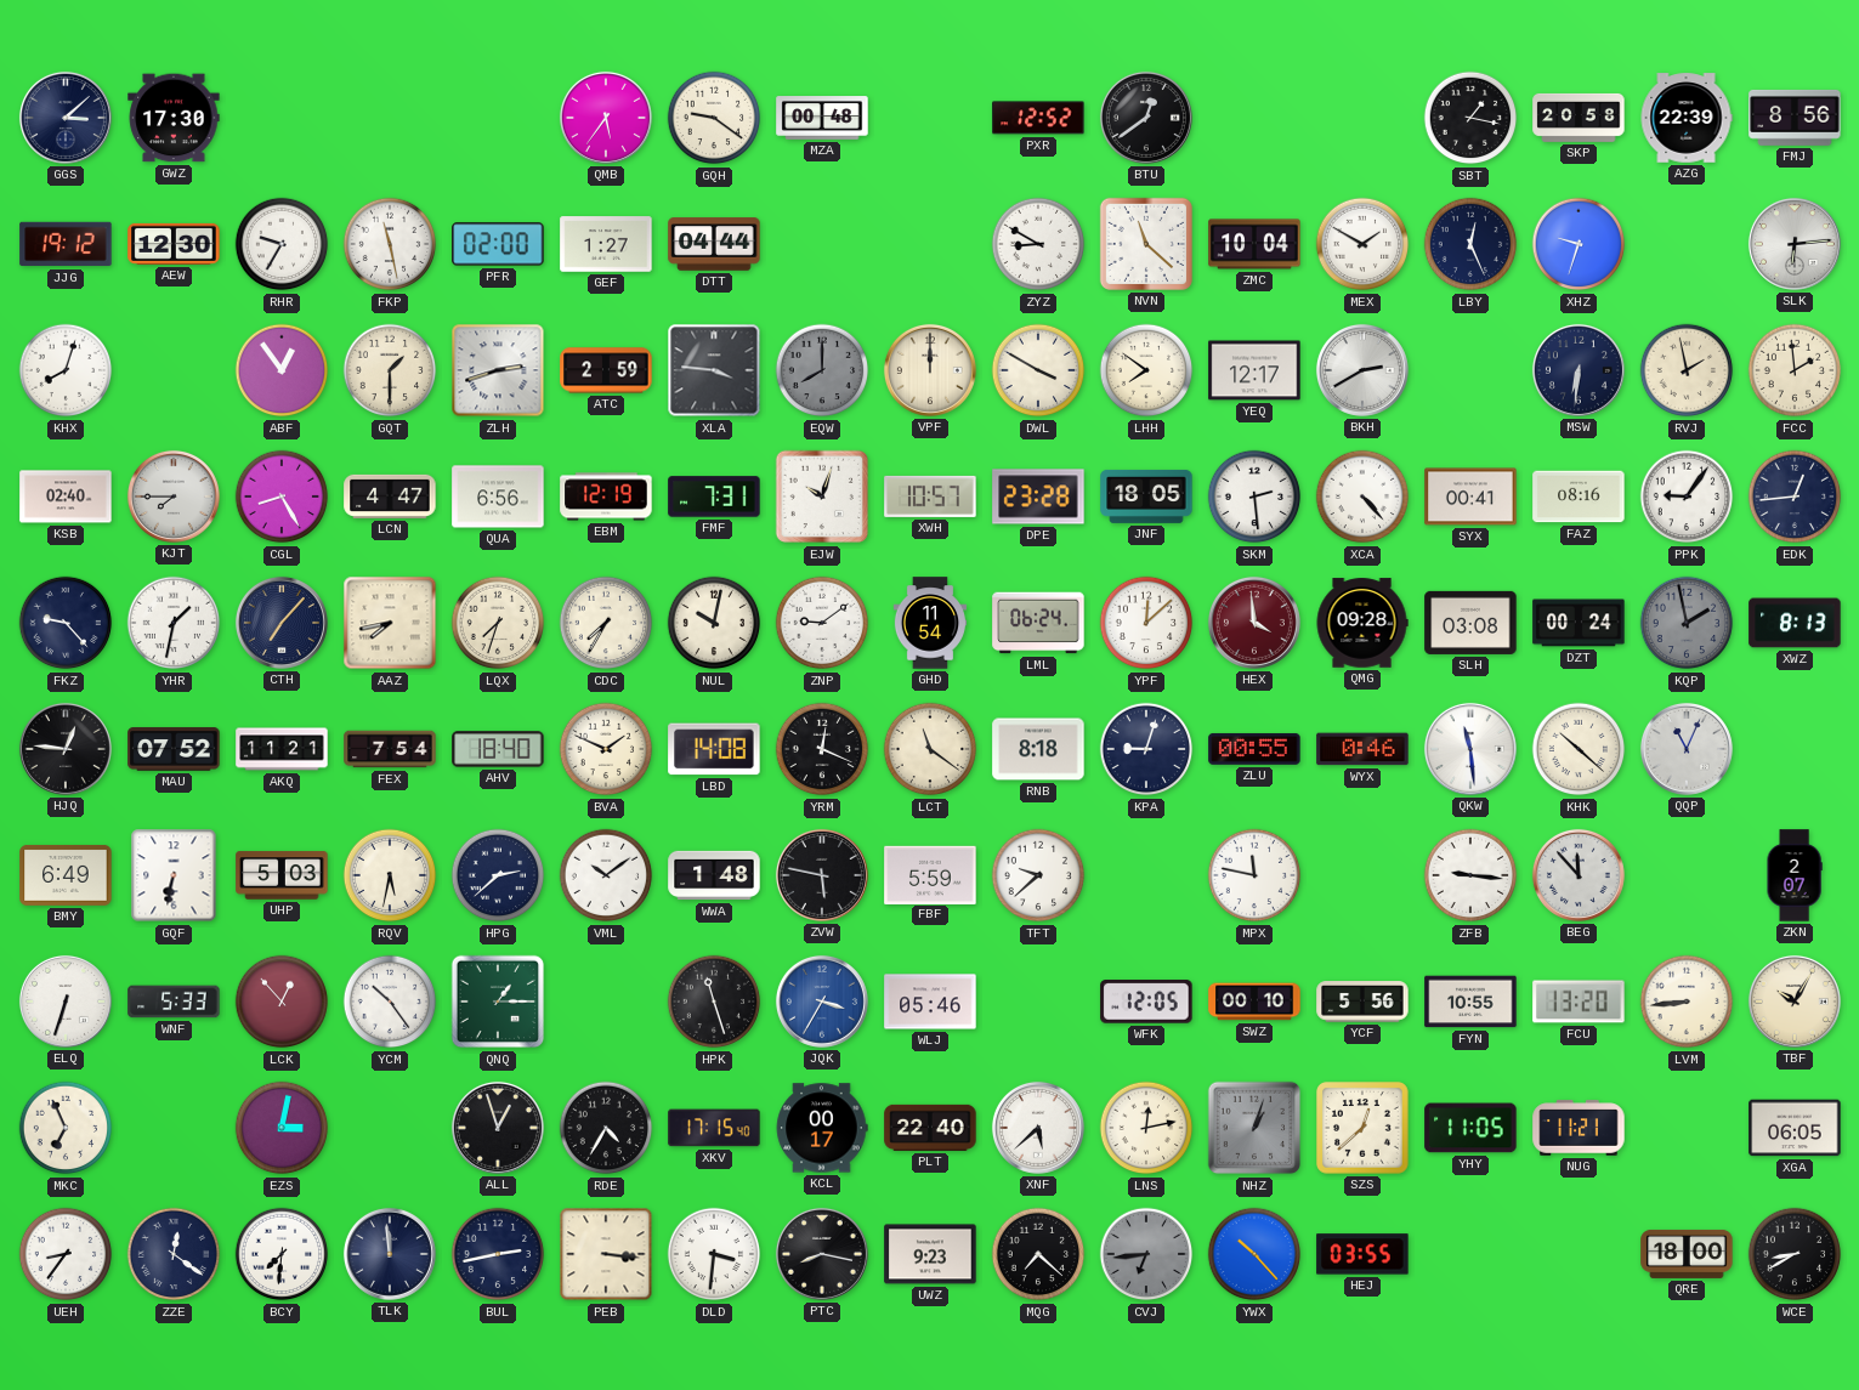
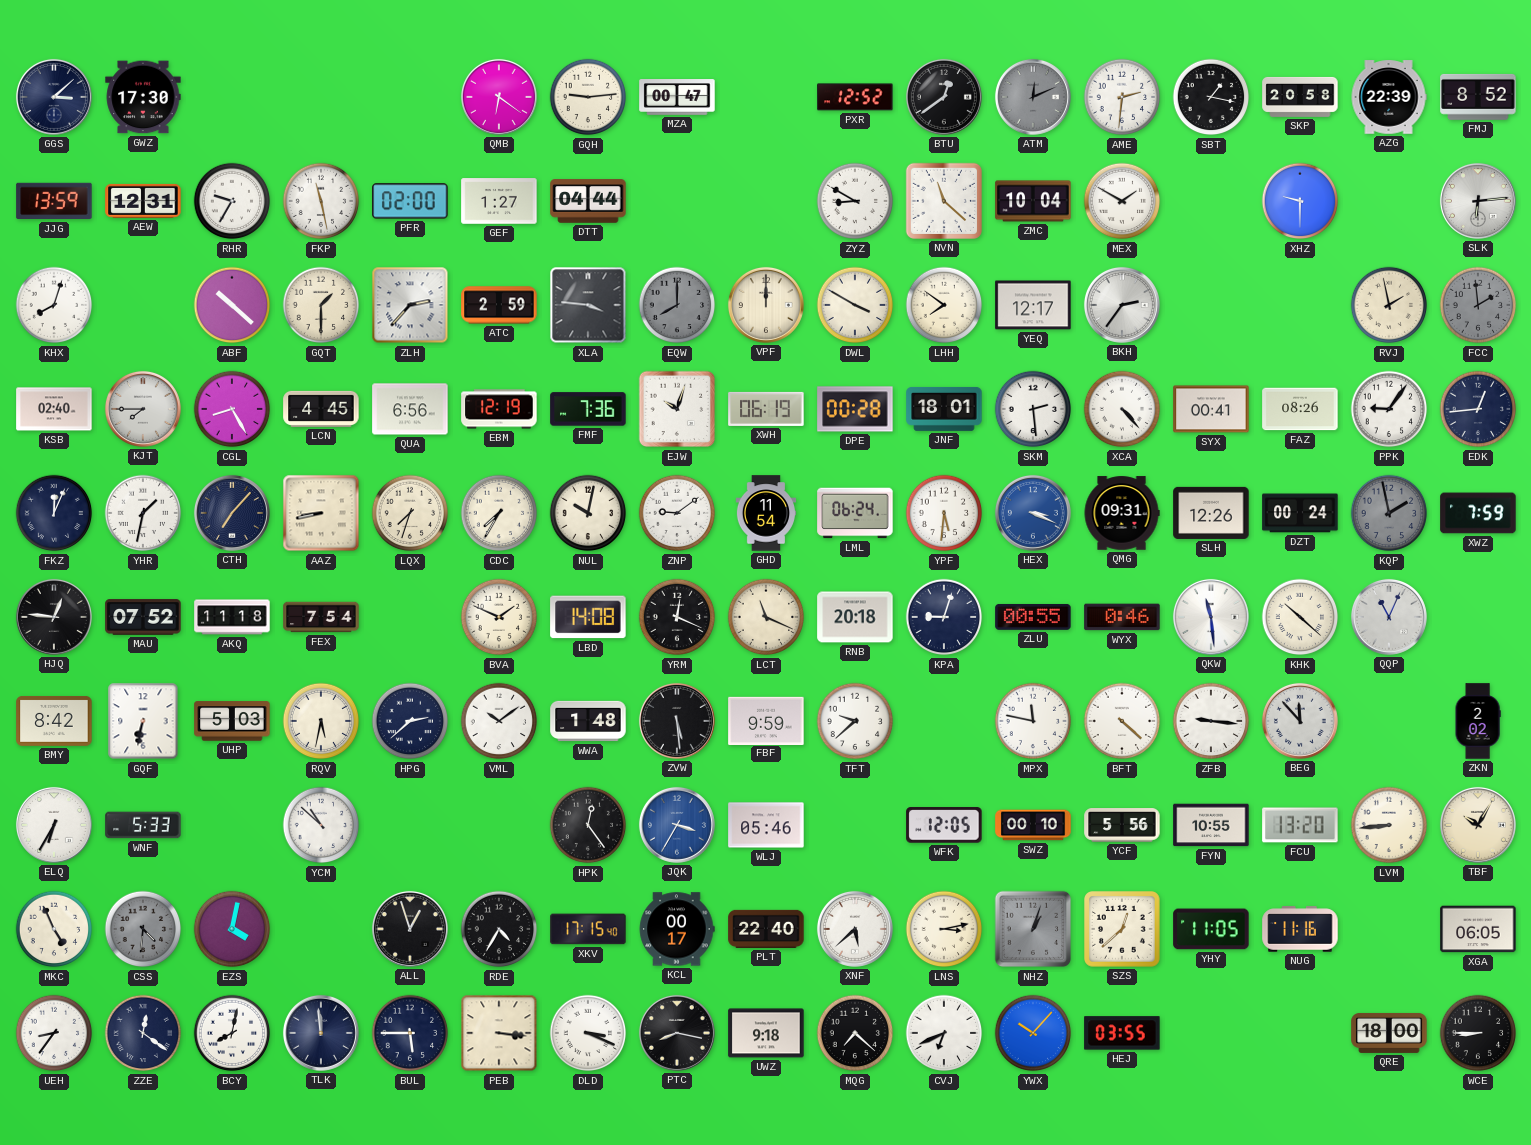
QMB: 5:36 -> 6:21
GQH: 9:21 -> 9:14
MZA: 00:48 -> 00:47
ATM: none -> 12:11
AME: none -> 2:31
FMJ: 8:56 -> 8:52
JJG: 19:12 -> 13:59
AEW: 12:30 -> 12:31
LBY: 12:26 -> none
XHZ: 9:33 -> 9:30
ABF: 12:54 -> 10:22
ZLH: 2:42 -> 2:37
BKH: 2:40 -> 2:36
MSW: 6:31 -> none
FCC dial: cream -> grey
LCN: 4:47 -> 4:45
FMF: 7:31 -> 7:36
XWH: 10:57 -> 06:19
DPE: 23:28 -> 00:28
JNF: 18:05 -> 18:01
FAZ: 08:16 -> 08:26
FKZ: 9:23 -> 12:04
AAZ: 7:43 -> 8:43
YPF: 12:08 -> 5:31
HEX: 3:59 -> 3:19
HEX dial: burgundy -> blue
QMG: 09:28 -> 09:31
SLH: 03:08 -> 12:26
XWZ: 8:13 -> 7:59
AKQ: 11:21 -> 11:18
AHV: 18:40 -> none
LCT: 11:21 -> 11:19
RNB: 8:18 -> 20:18
BMY: 6:49 -> 8:42
ZVW: 5:47 -> 5:29
FBF: 5:59 -> 9:59
BFT: none -> 4:22
ZKN: 2:07 -> 2:02
ELQ: 6:33 -> 6:35
LCK: 12:53 -> none
YCM: 10:24 -> 10:52
QNQ: 1:15 -> none
HPK: 11:27 -> 12:24
MKC: 6:56 -> 4:56
CSS: none -> 4:31
EZS: 3:02 -> 4:02
LNS: 12:13 -> 3:13
NUG: 11:21 -> 11:16
BCY: 7:31 -> 8:02
BUL: 2:43 -> 5:45
DLD: 3:31 -> 3:19
UWZ: 9:23 -> 9:18
CVJ: 6:44 -> 6:41
CVJ dial: grey -> white
YWX: 10:23 -> 10:07
WCE: 8:40 -> 8:45
